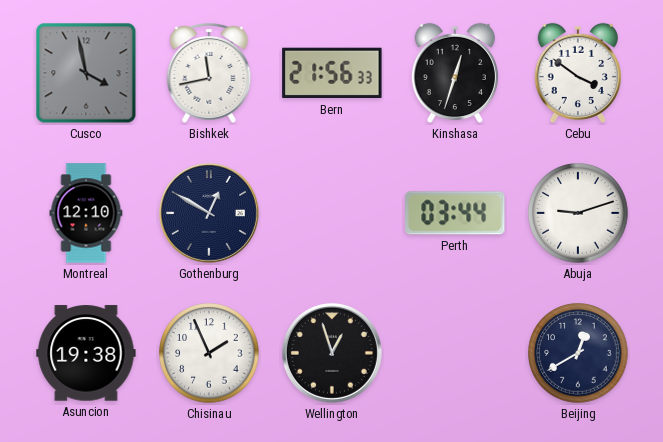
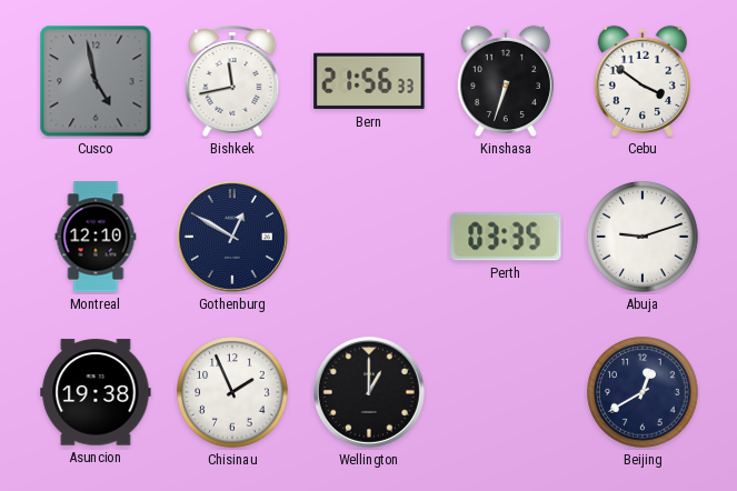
Cusco: 3:58 -> 4:58
Kinshasa: 12:33 -> 6:33
Perth: 03:44 -> 03:35
Wellington: 12:57 -> 1:00
